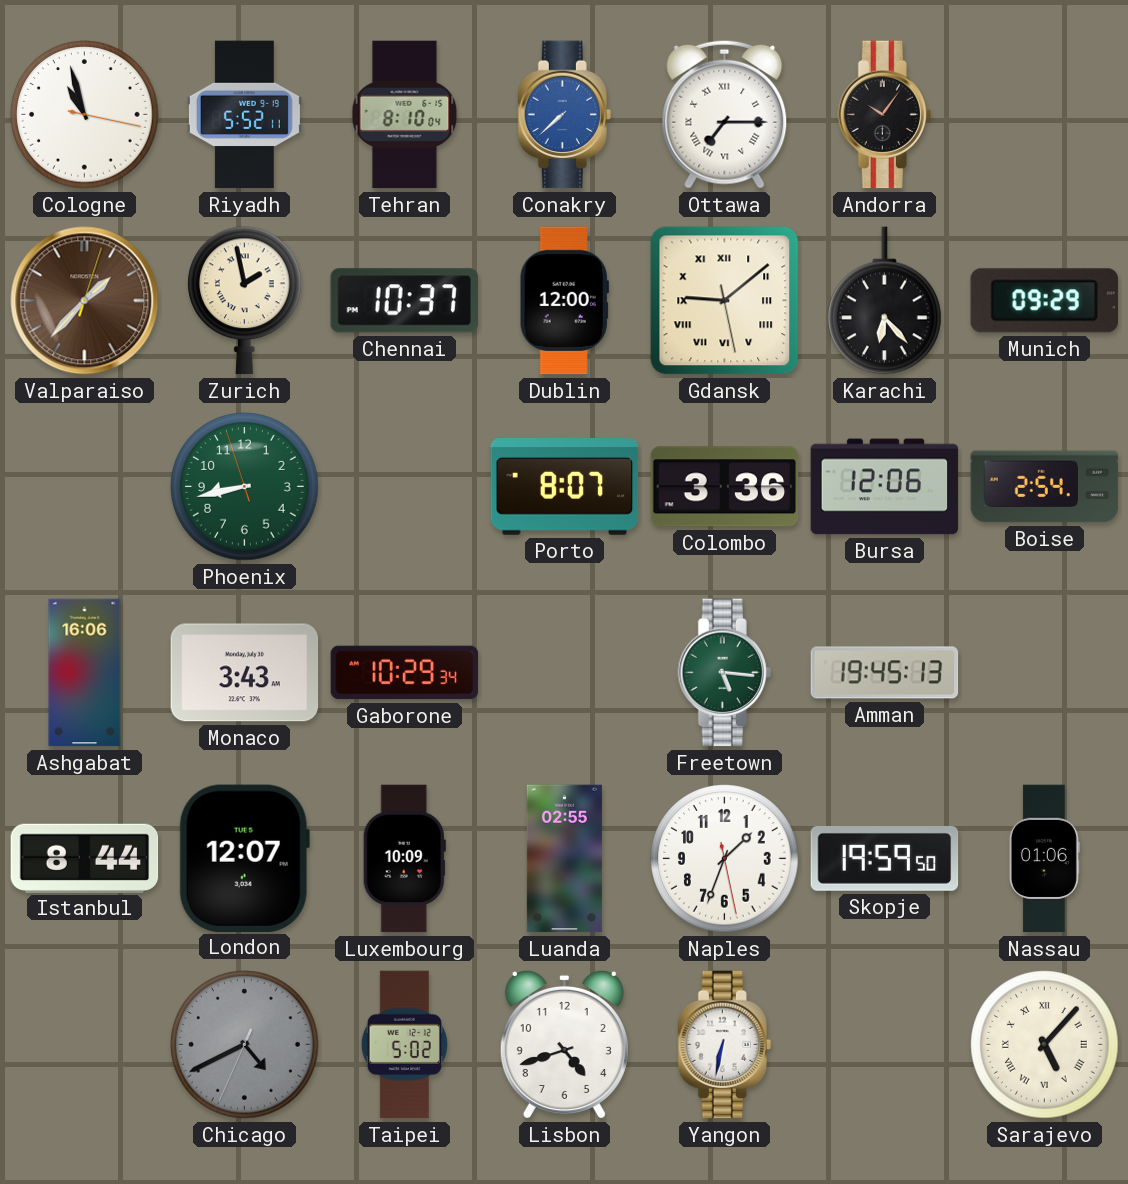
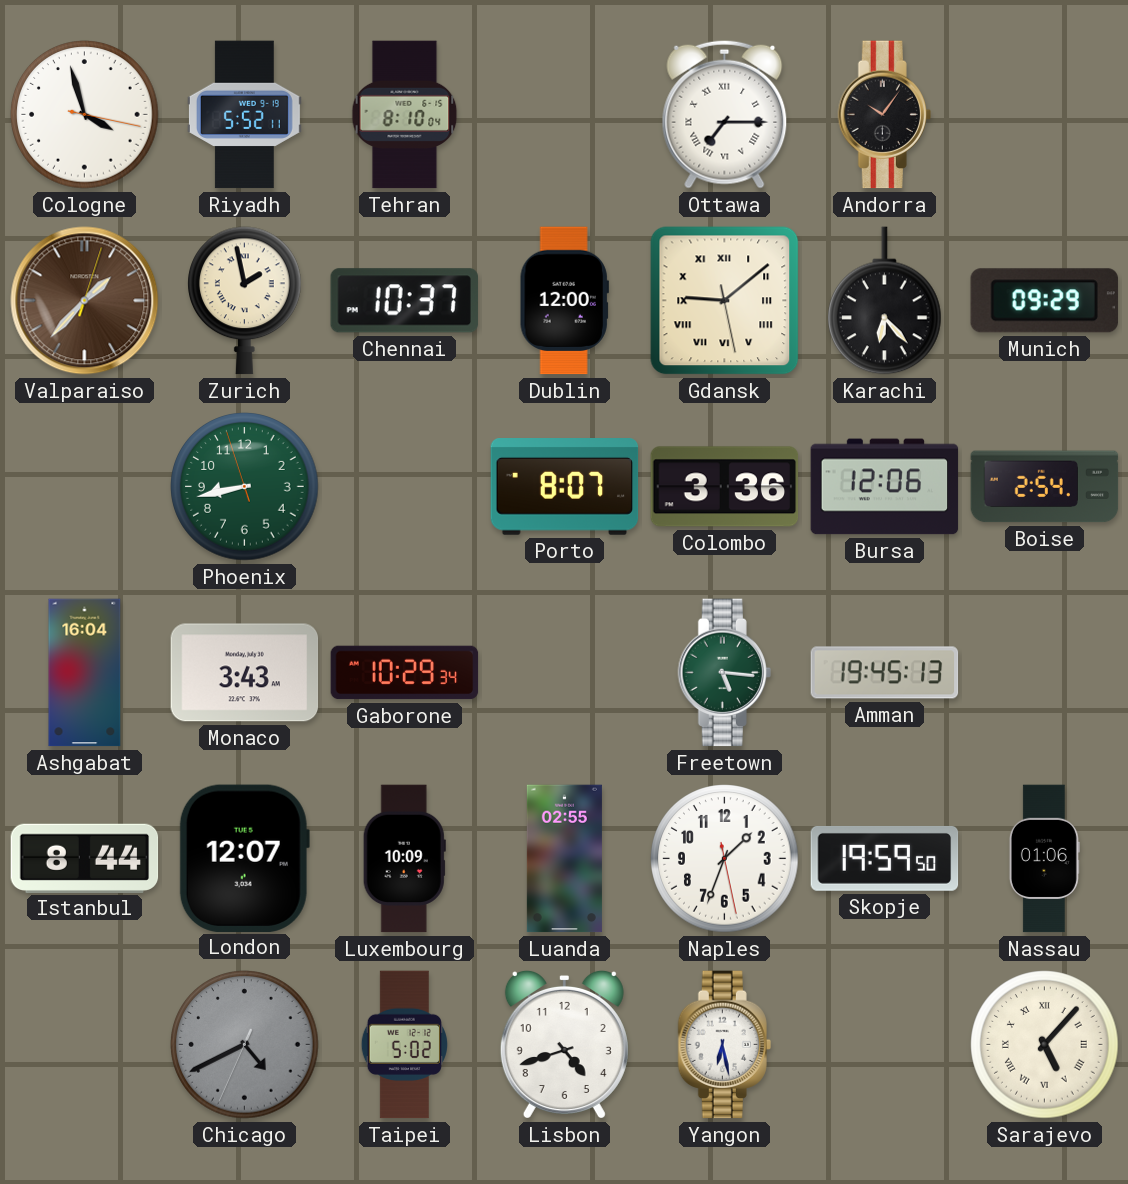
Cologne: 10:57 -> 3:57
Conakry: 7:38 -> none
Ashgabat: 16:06 -> 16:04
Yangon: 6:32 -> 6:28
